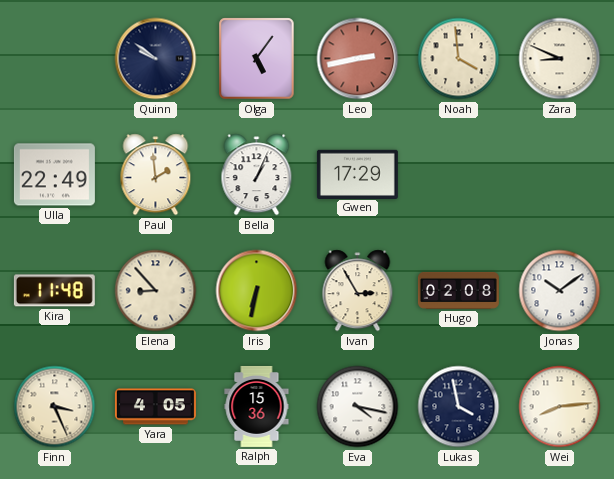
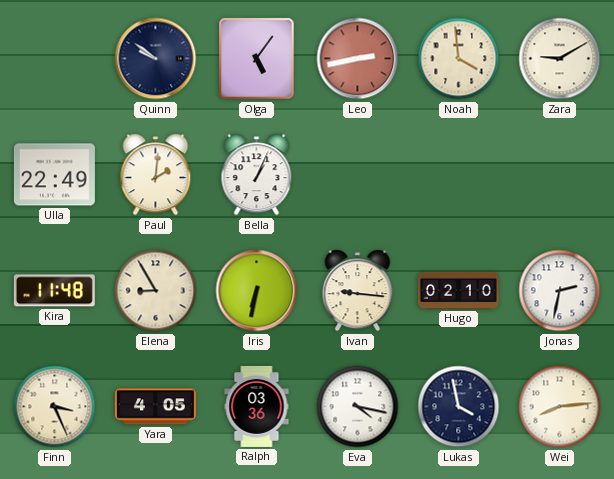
Zara: 8:49 -> 9:10
Paul: 1:59 -> 2:01
Gwen: 17:29 -> none
Elena: 8:53 -> 8:55
Ivan: 2:55 -> 9:16
Hugo: 02:08 -> 02:10
Jonas: 10:09 -> 2:32
Ralph: 15:36 -> 03:36
